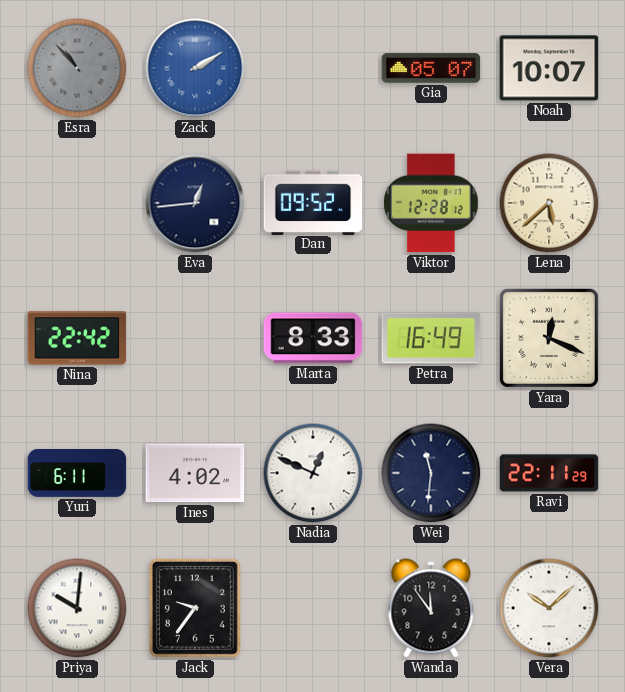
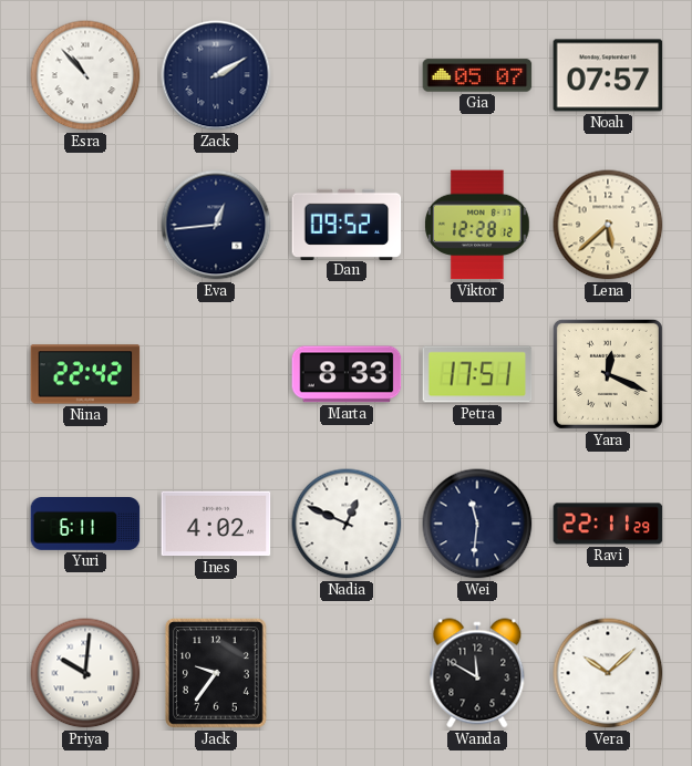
Esra dial: grey -> white
Zack dial: blue -> navy
Noah: 10:07 -> 07:57
Petra: 16:49 -> 17:51
Wanda: 11:54 -> 11:50
